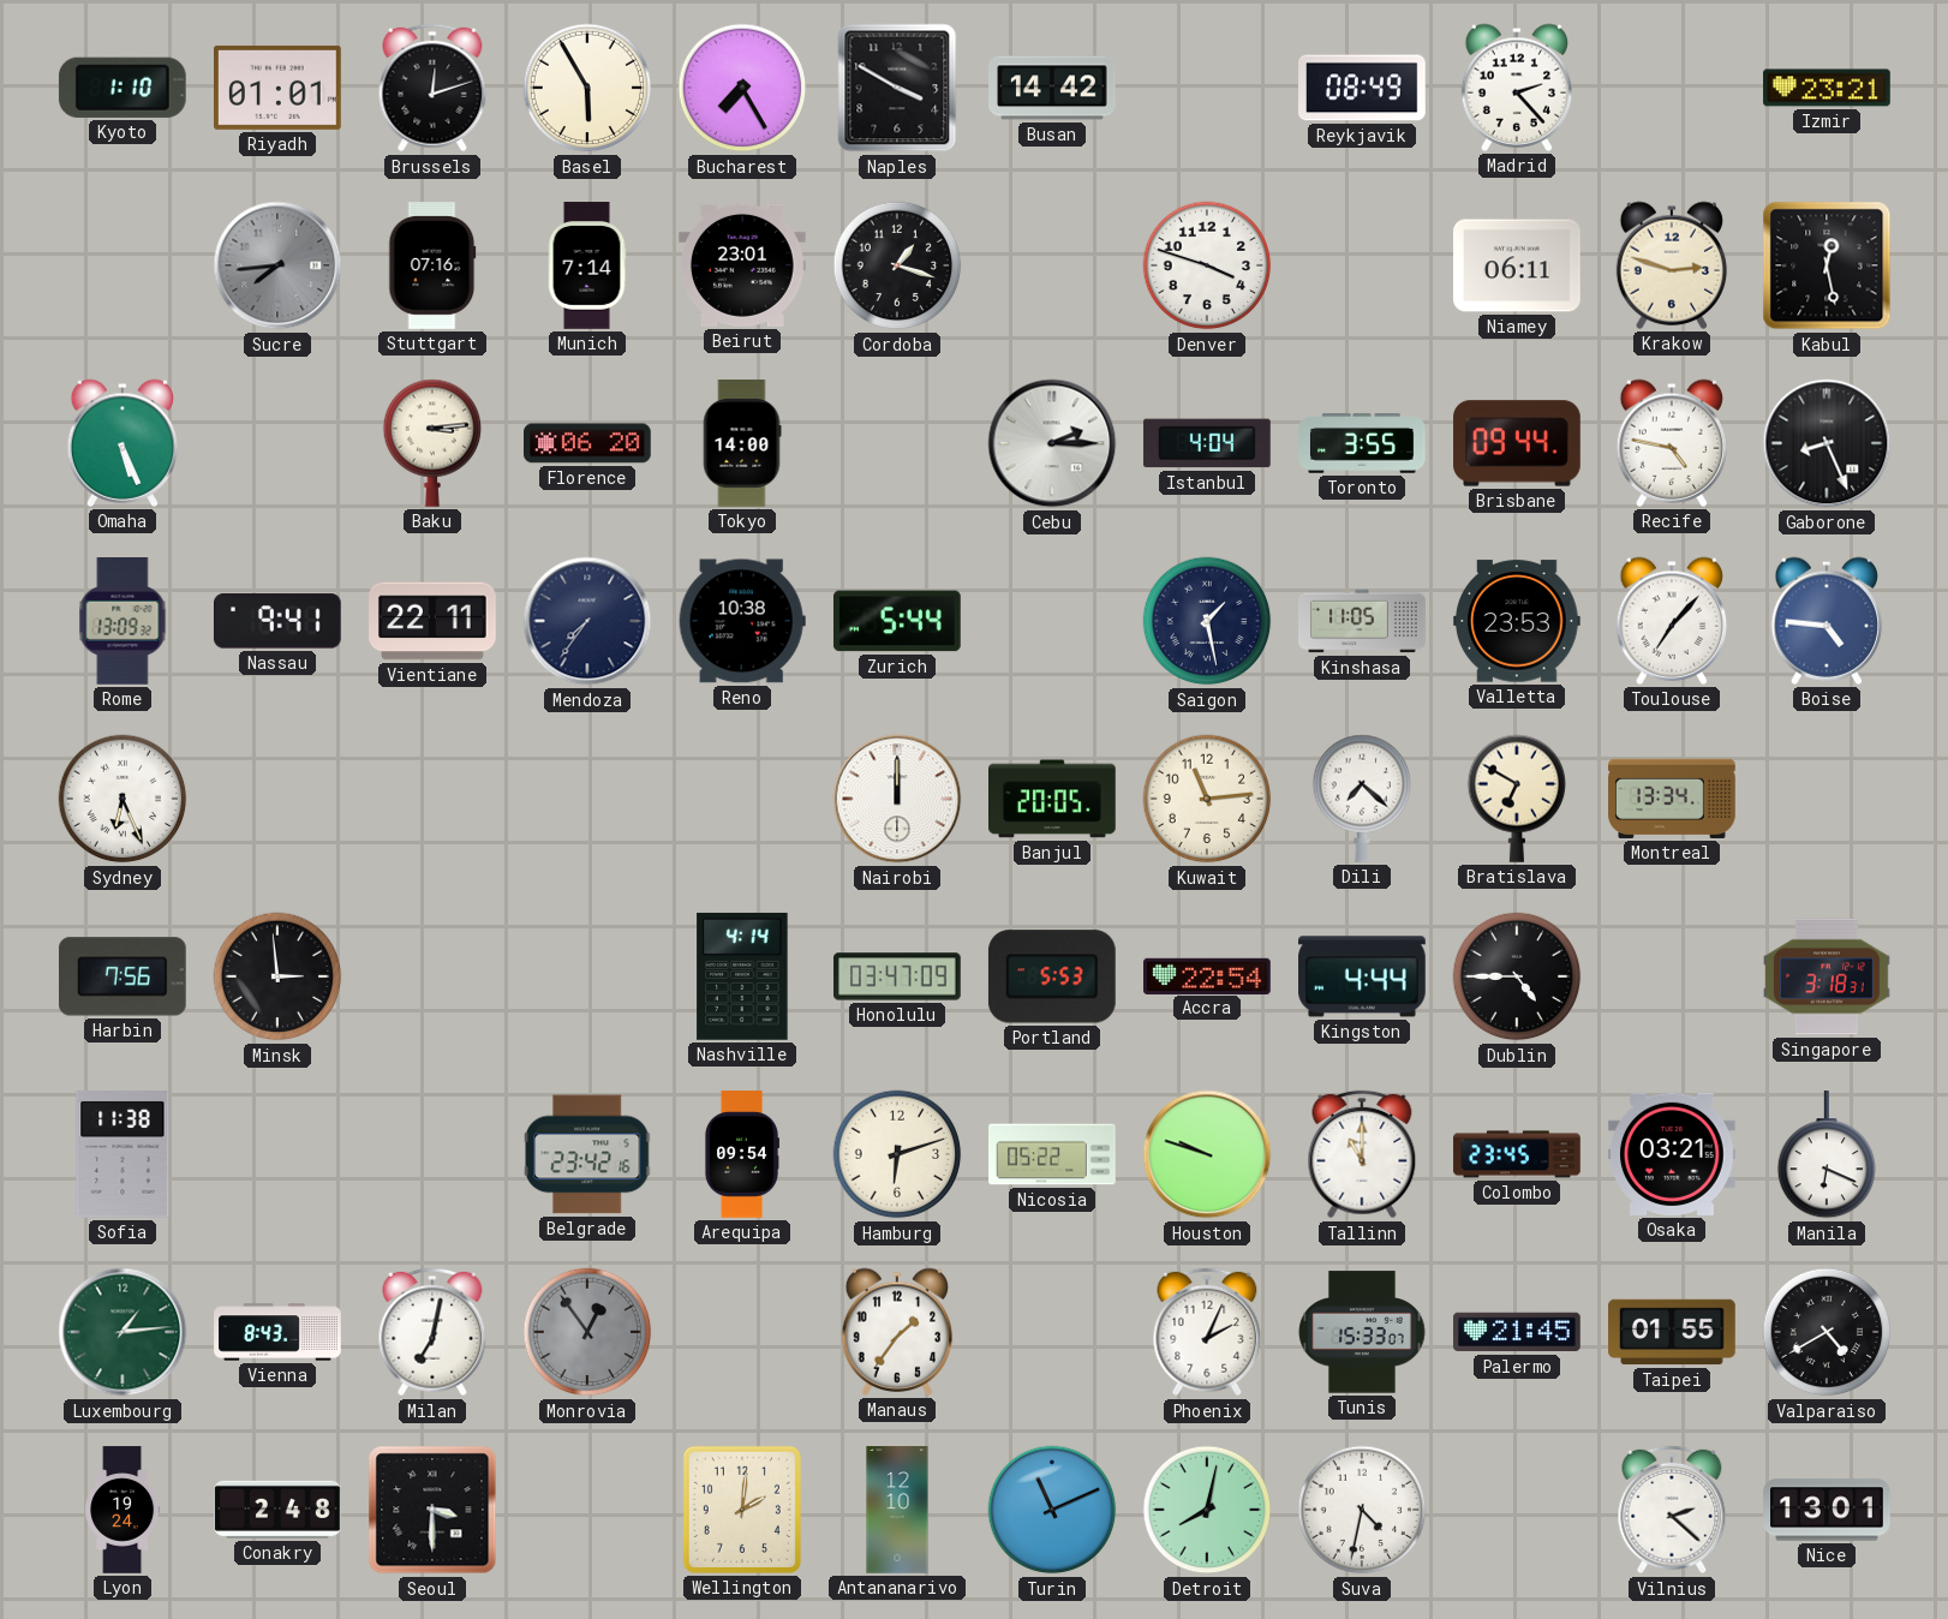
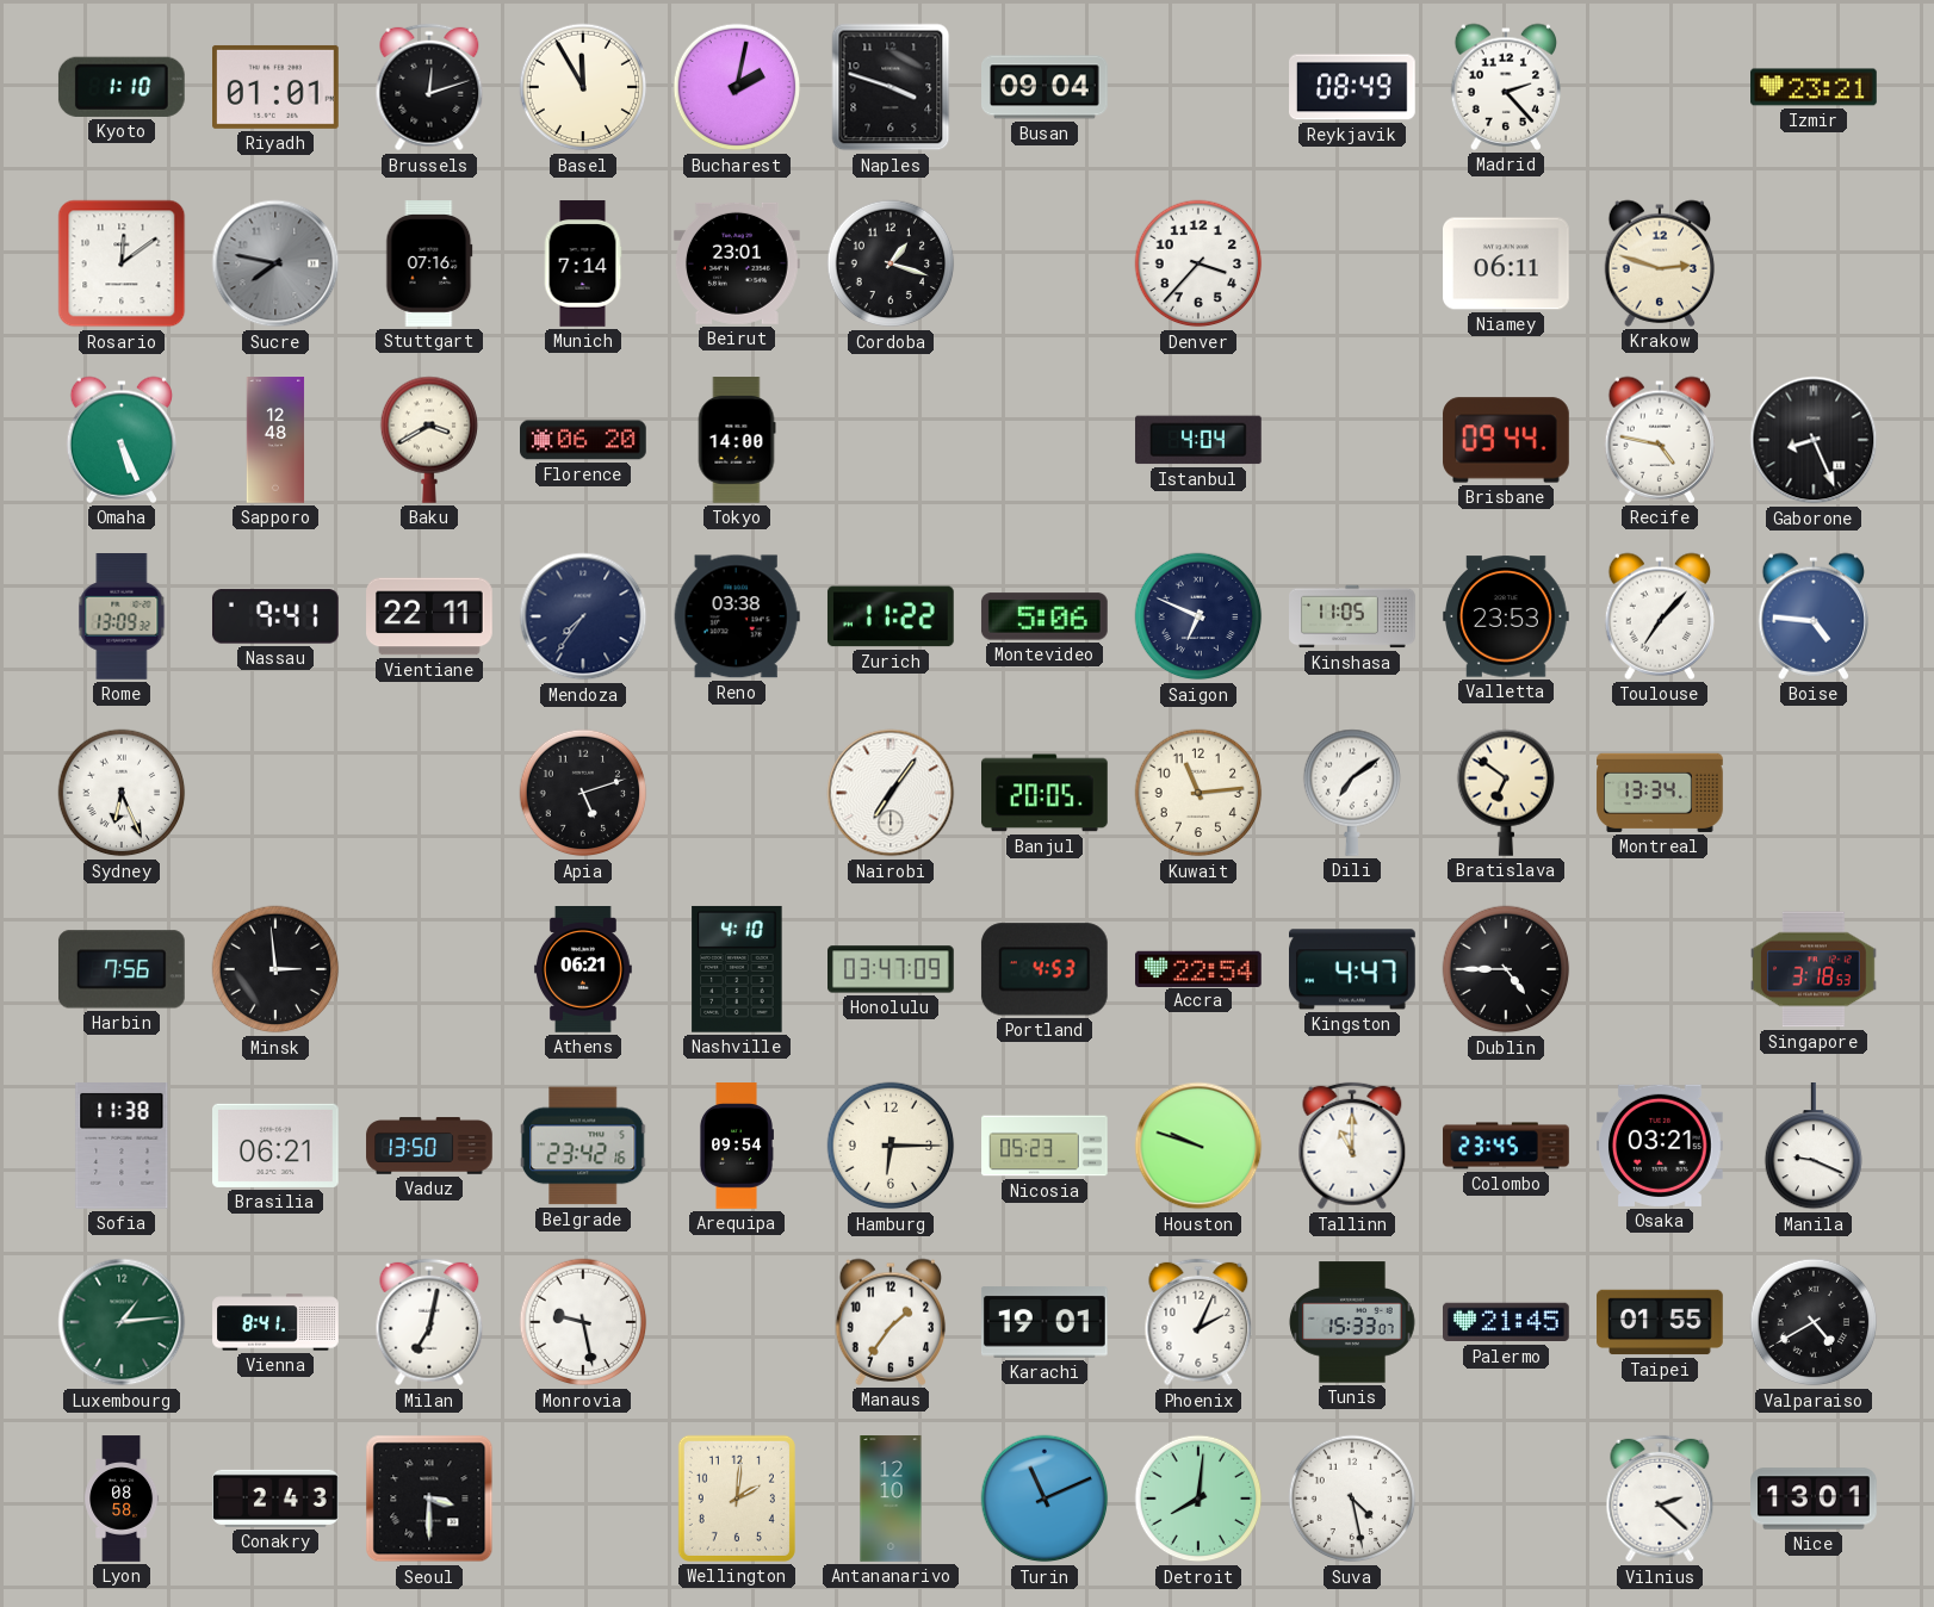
Basel: 5:55 -> 11:55
Bucharest: 7:25 -> 2:02
Naples: 3:50 -> 3:48
Busan: 14:42 -> 09:04
Rosario: none -> 12:09
Sucre: 7:44 -> 7:47
Denver: 3:48 -> 3:37
Kabul: 12:28 -> none
Sapporo: none -> 12:48
Baku: 3:14 -> 3:40
Cebu: 2:15 -> none
Toronto: 3:55 -> none
Reno: 10:38 -> 03:38
Zurich: 5:44 -> 11:22
Montevideo: none -> 5:06
Saigon: 1:28 -> 6:49
Apia: none -> 5:12
Nairobi: 12:00 -> 7:06
Dili: 7:22 -> 7:09
Bratislava: 6:50 -> 6:51
Athens: none -> 06:21
Nashville: 4:14 -> 4:10
Portland: 5:53 -> 4:53
Kingston: 4:44 -> 4:47
Singapore: 3:18:31 -> 3:18:53
Brasilia: none -> 06:21
Vaduz: none -> 13:50
Hamburg: 6:12 -> 6:15
Nicosia: 05:22 -> 05:23
Manila: 6:19 -> 9:19
Vienna: 8:43 -> 8:41
Monrovia: 12:54 -> 9:28
Monrovia dial: grey -> white
Karachi: none -> 19:01
Lyon: 19:24 -> 08:58
Conakry: 2:48 -> 2:43
Detroit: 8:02 -> 8:01
Suva: 4:32 -> 4:28
